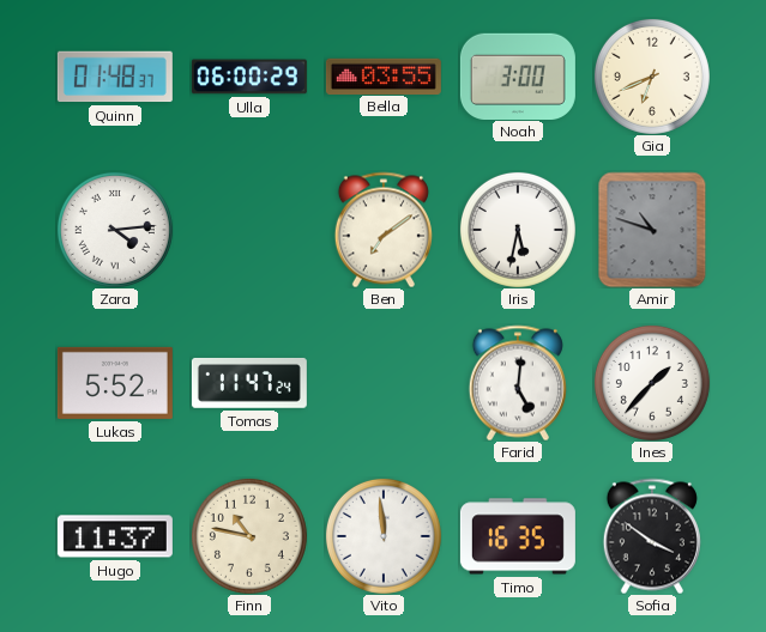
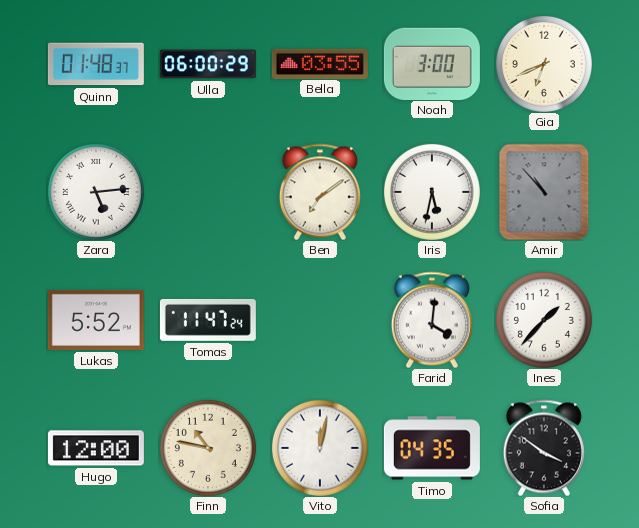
Zara: 4:14 -> 5:14
Amir: 10:48 -> 10:53
Farid: 5:01 -> 4:01
Hugo: 11:37 -> 12:00
Vito: 11:59 -> 12:02
Timo: 16:35 -> 04:35
